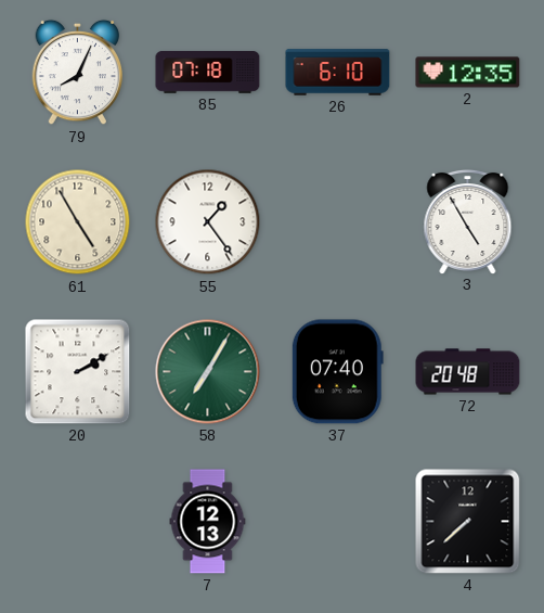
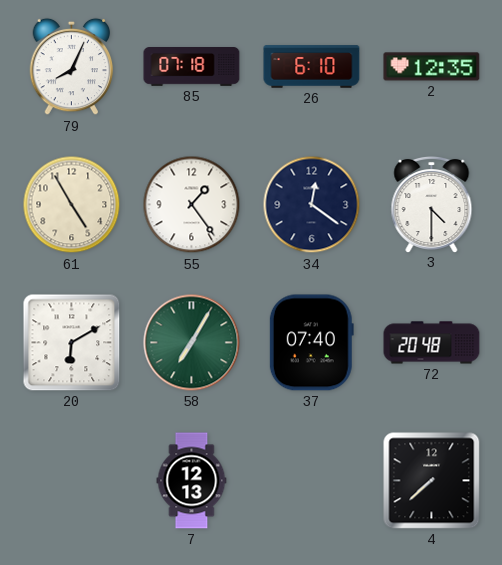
34: none -> 12:21
3: 4:55 -> 4:30
20: 2:10 -> 6:10
